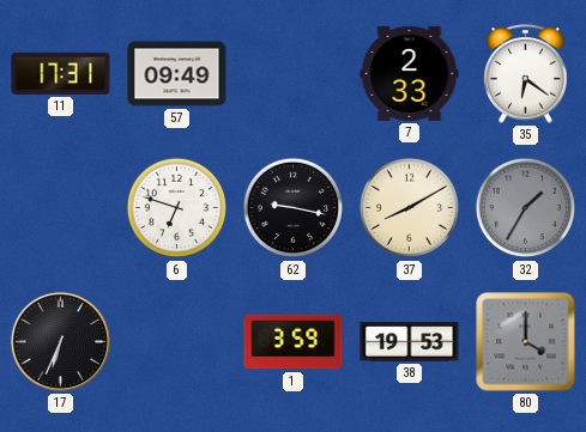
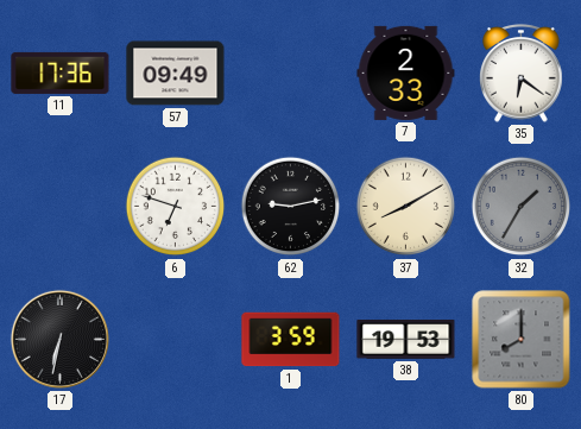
11: 17:31 -> 17:36
62: 9:17 -> 9:13
17: 6:34 -> 6:32
80: 4:00 -> 8:00
